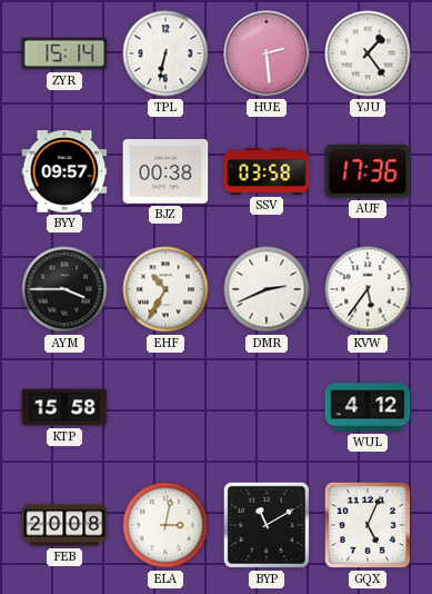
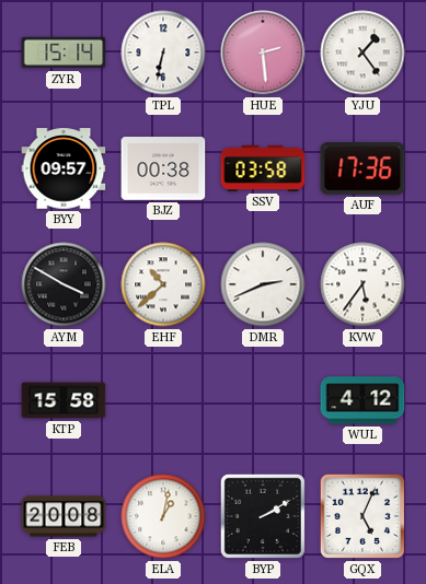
AYM: 3:45 -> 3:50
EHF: 10:35 -> 10:38
ELA: 3:02 -> 1:02
BYP: 11:10 -> 2:10
